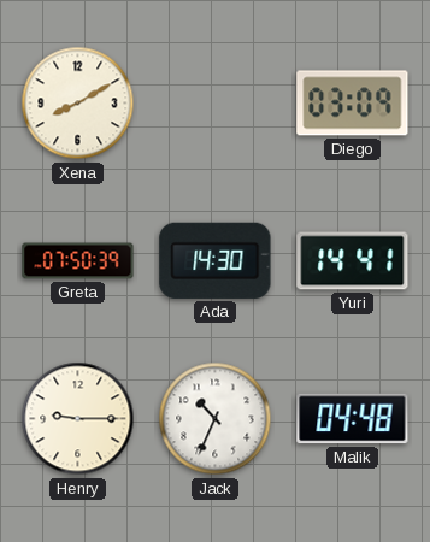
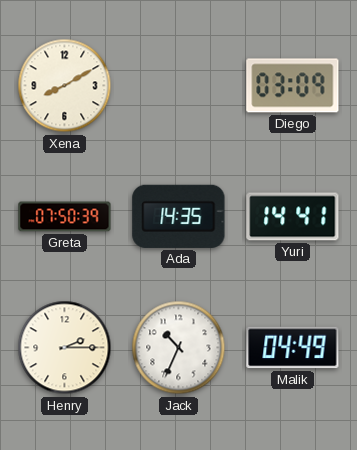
Ada: 14:30 -> 14:35
Henry: 9:15 -> 2:15
Malik: 04:48 -> 04:49
